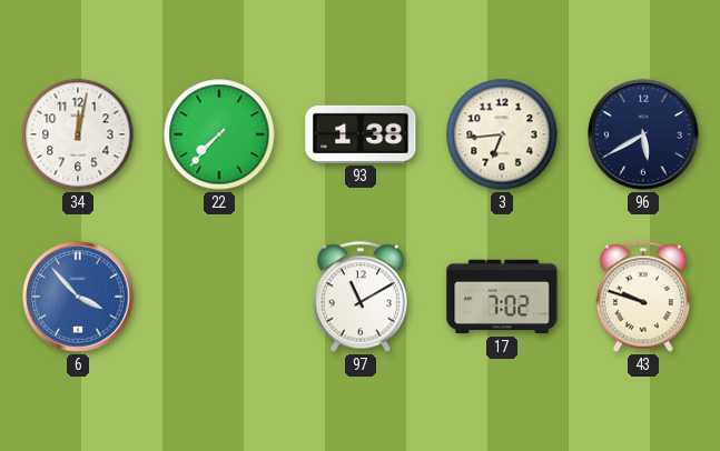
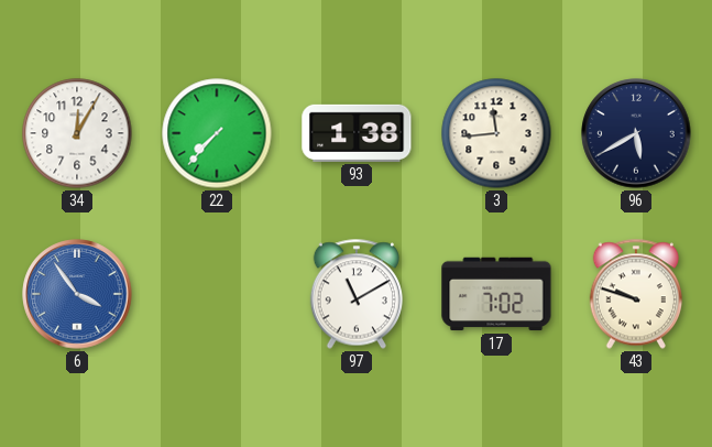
34: 12:02 -> 12:05
3: 6:44 -> 11:44
6: 3:53 -> 3:54
